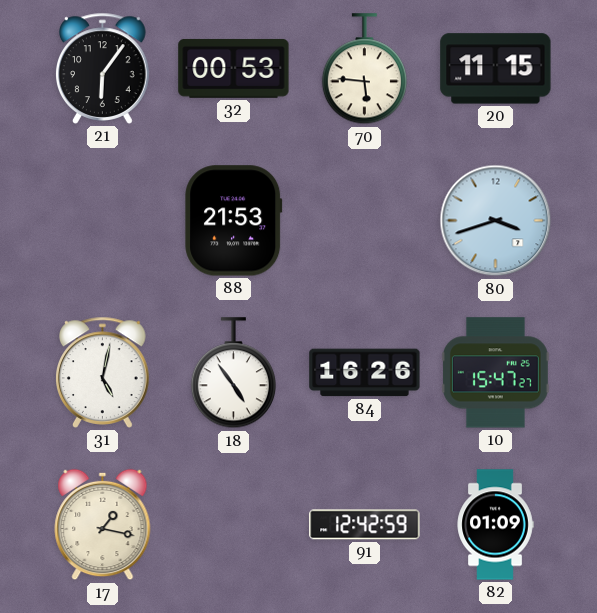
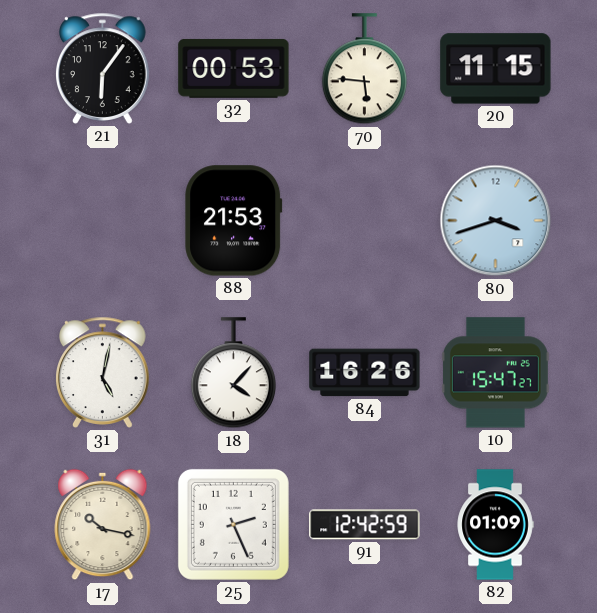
18: 4:54 -> 4:07
17: 1:17 -> 10:17
25: none -> 2:26
